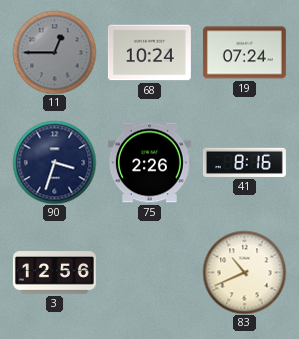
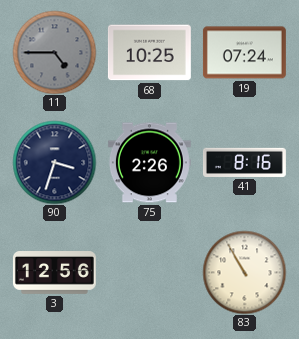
11: 12:45 -> 4:45
68: 10:24 -> 10:25
83: 10:41 -> 10:55
